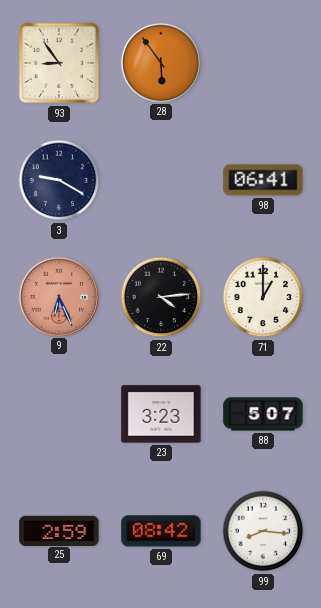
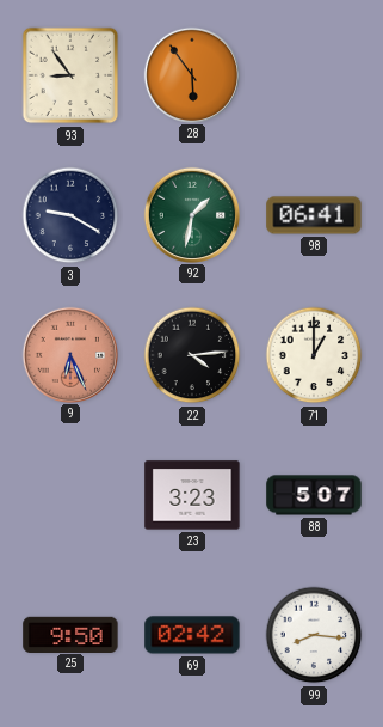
92: none -> 1:32
25: 2:59 -> 9:50
69: 08:42 -> 02:42
